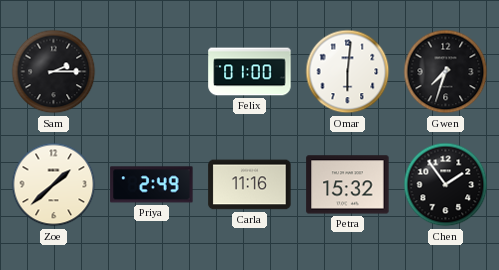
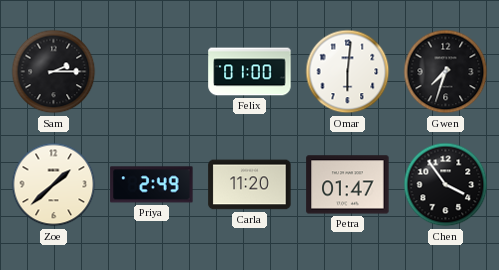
Carla: 11:16 -> 11:20
Petra: 15:32 -> 01:47
Chen: 1:54 -> 3:54
